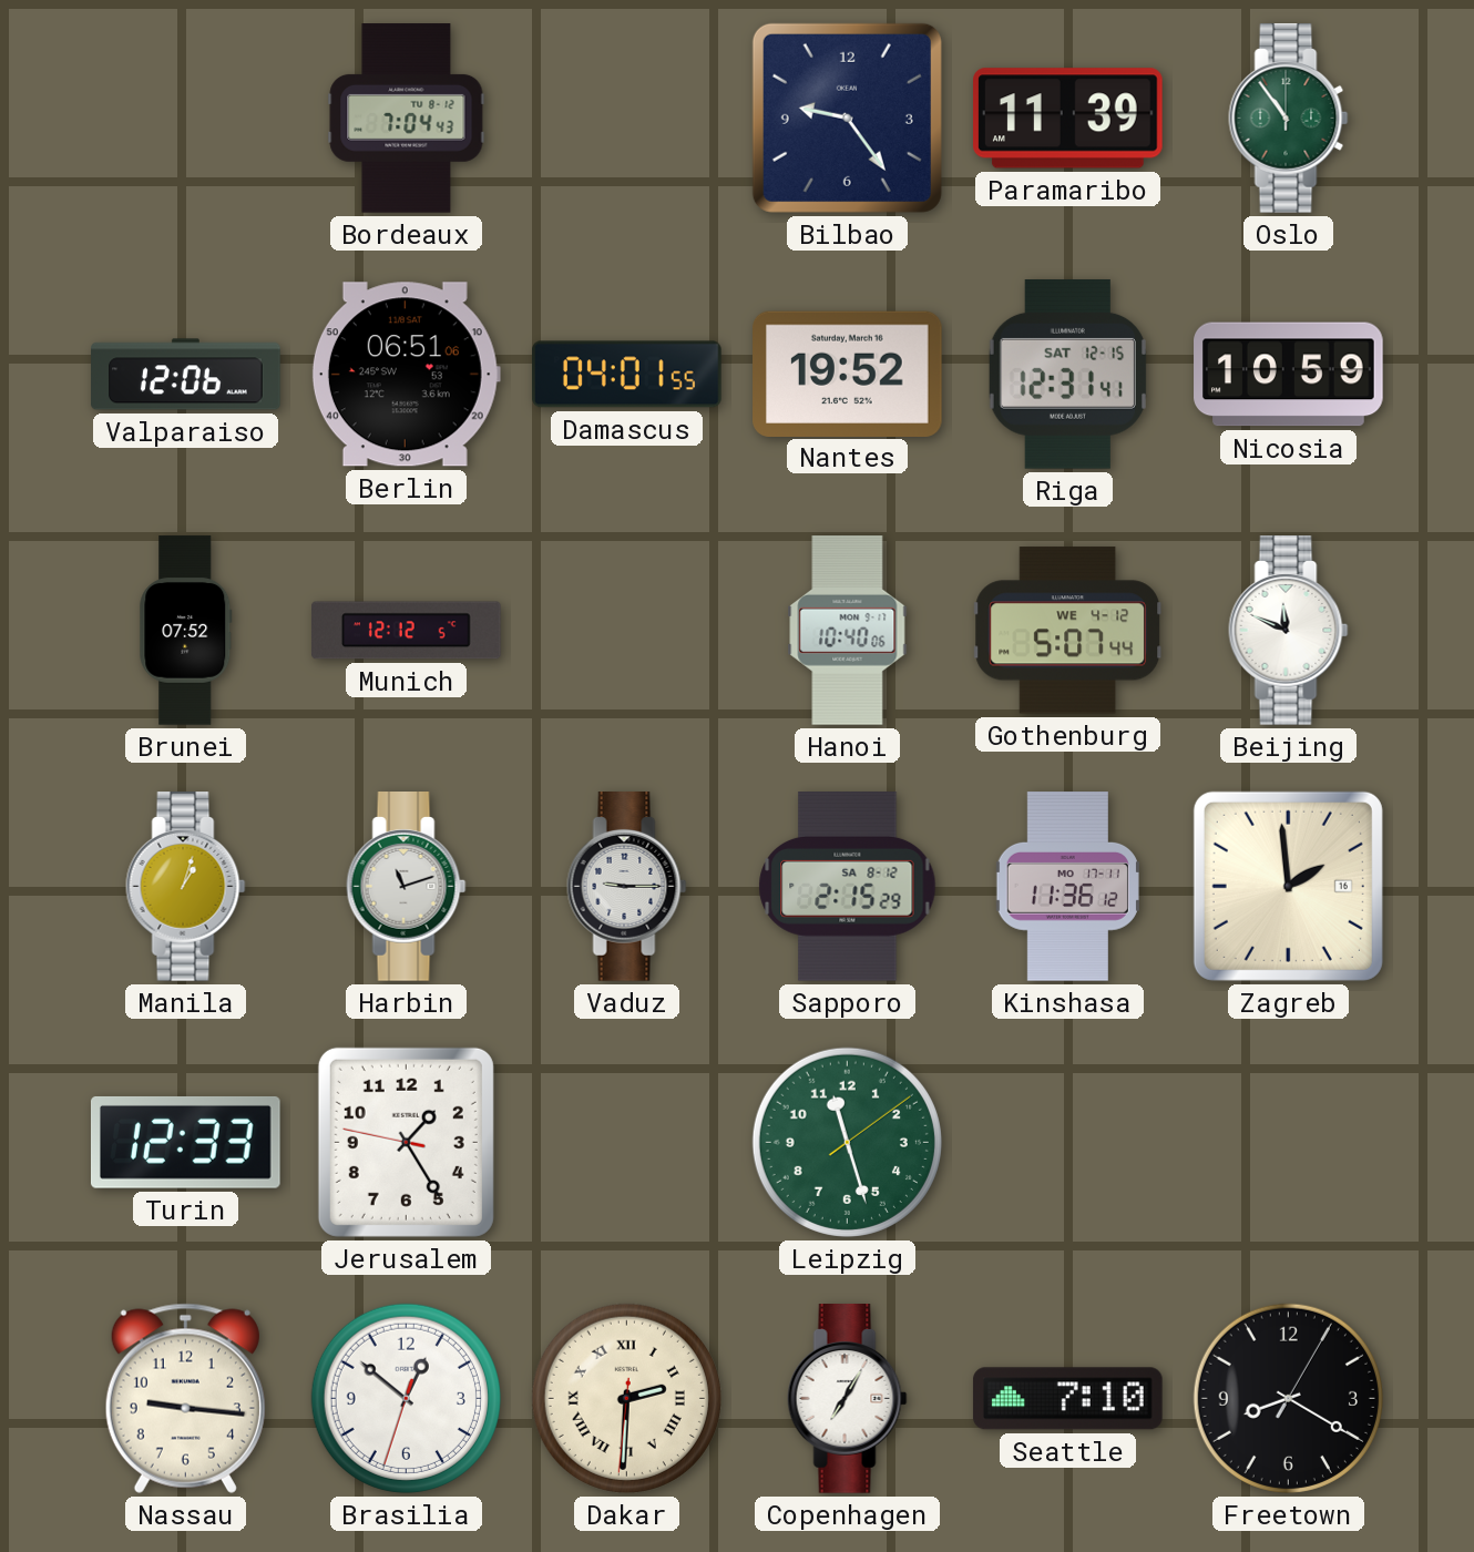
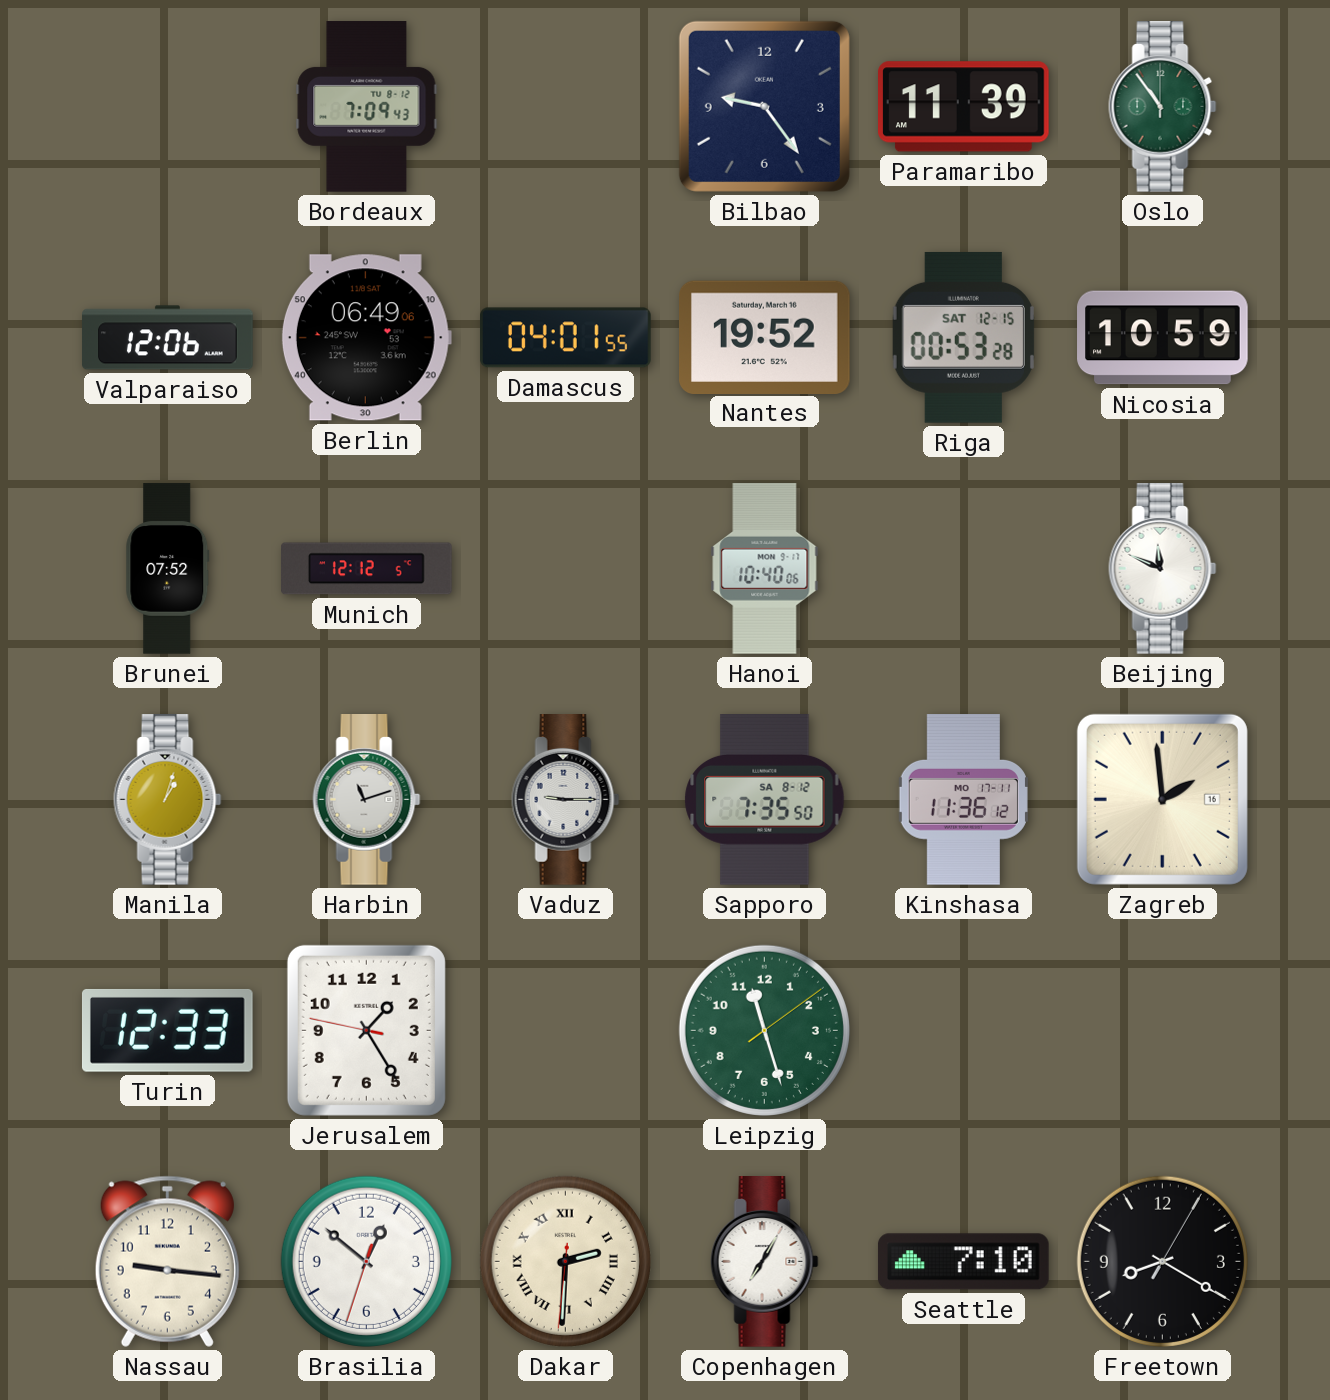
Bordeaux: 7:04 -> 7:09
Berlin: 06:51 -> 06:49
Riga: 12:31 -> 00:53
Gothenburg: 5:07 -> none
Sapporo: 2:15 -> 7:35
